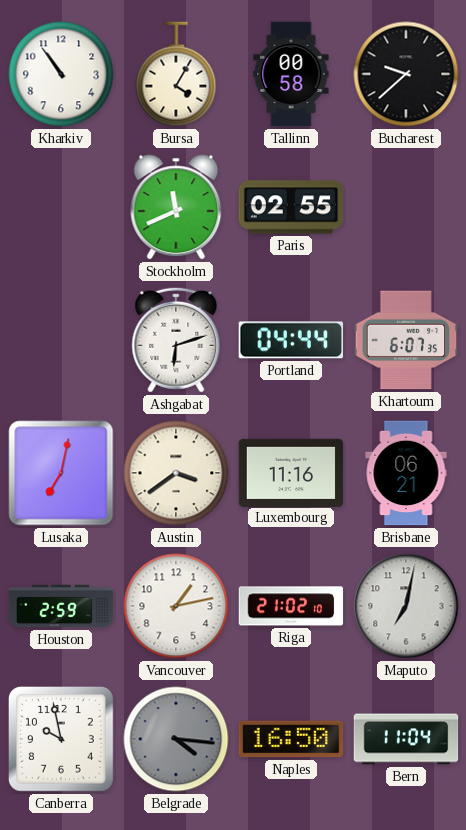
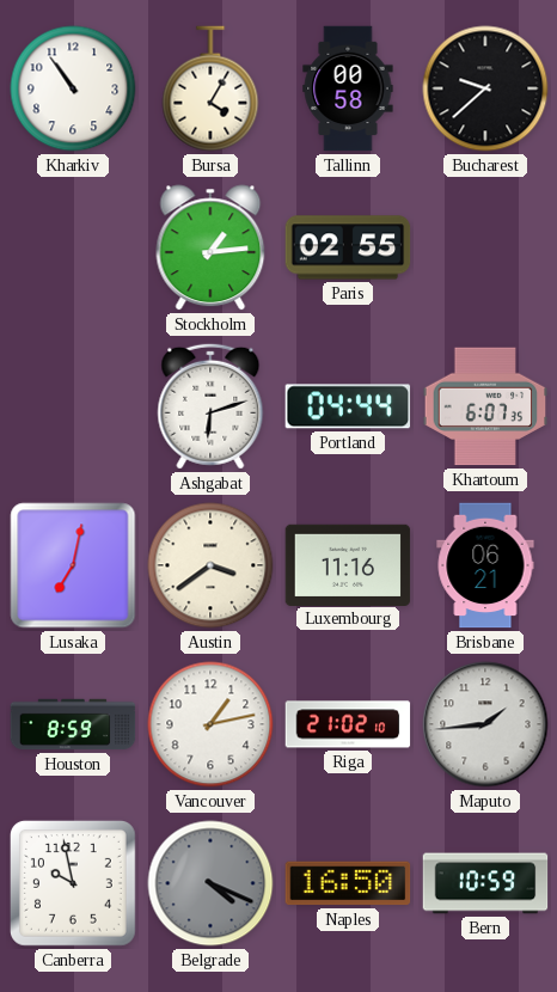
Stockholm: 11:41 -> 1:14
Houston: 2:59 -> 8:59
Maputo: 7:02 -> 1:44
Belgrade: 4:16 -> 4:19
Bern: 11:04 -> 10:59
